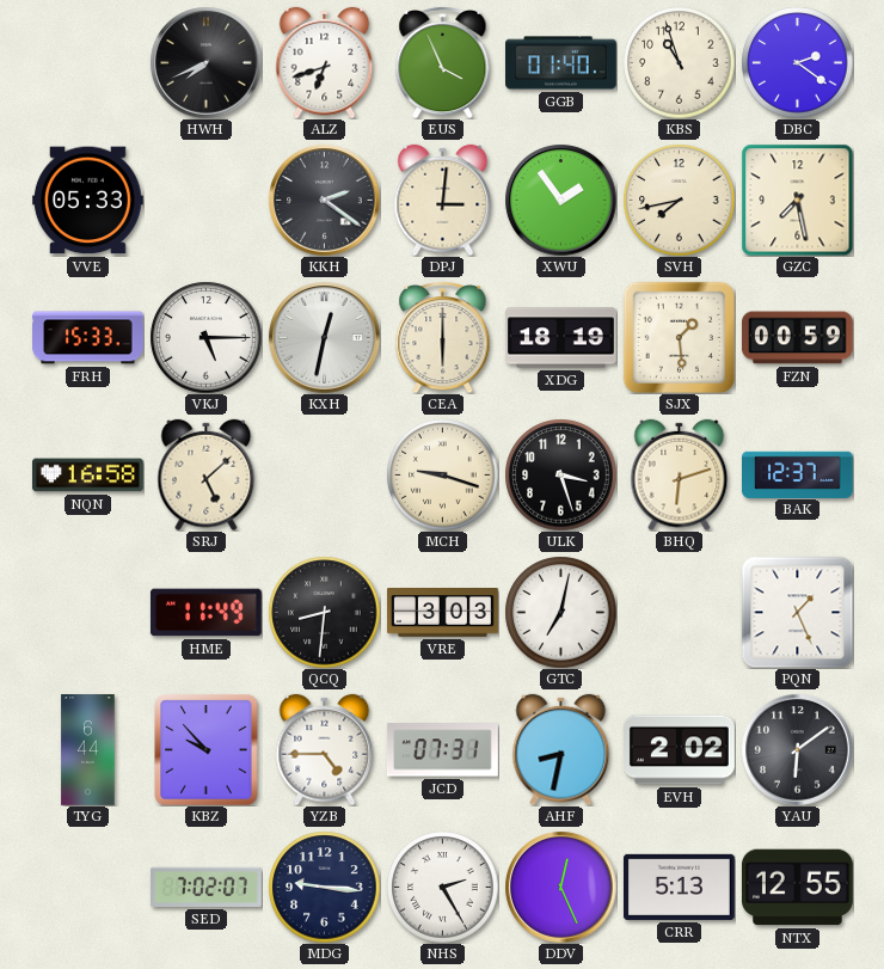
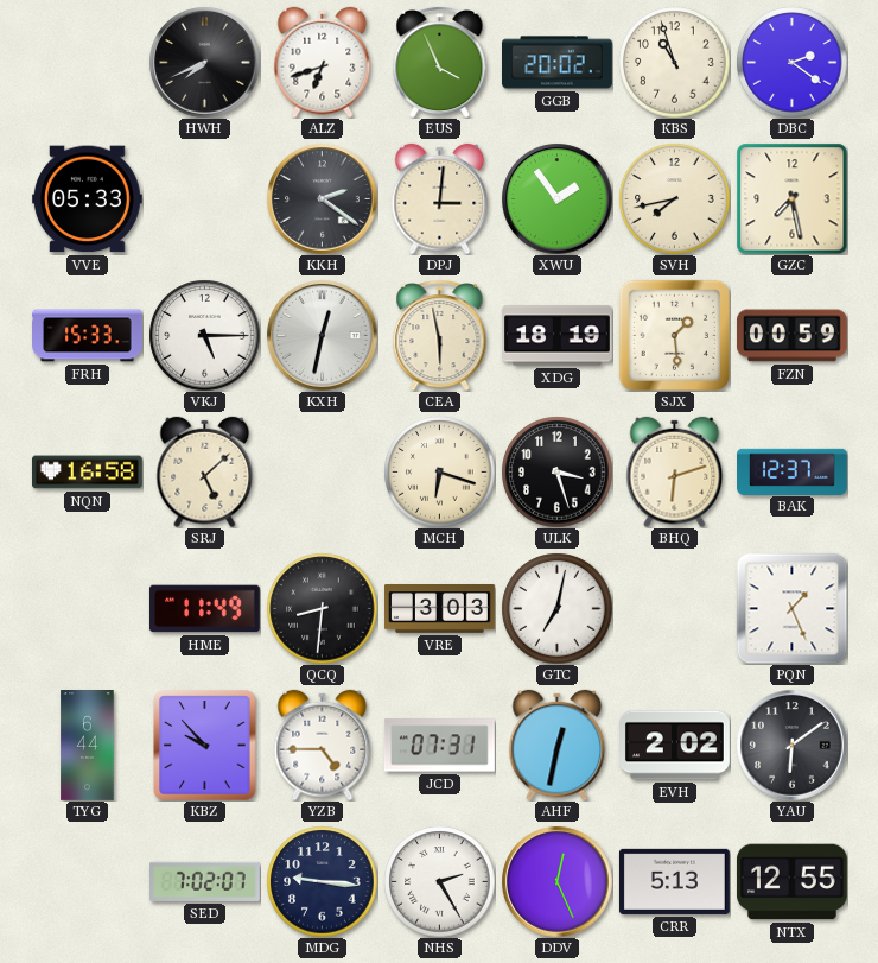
GGB: 01:40 -> 20:02
CEA: 6:00 -> 5:58
MCH: 9:18 -> 6:18
AHF: 8:32 -> 12:32
